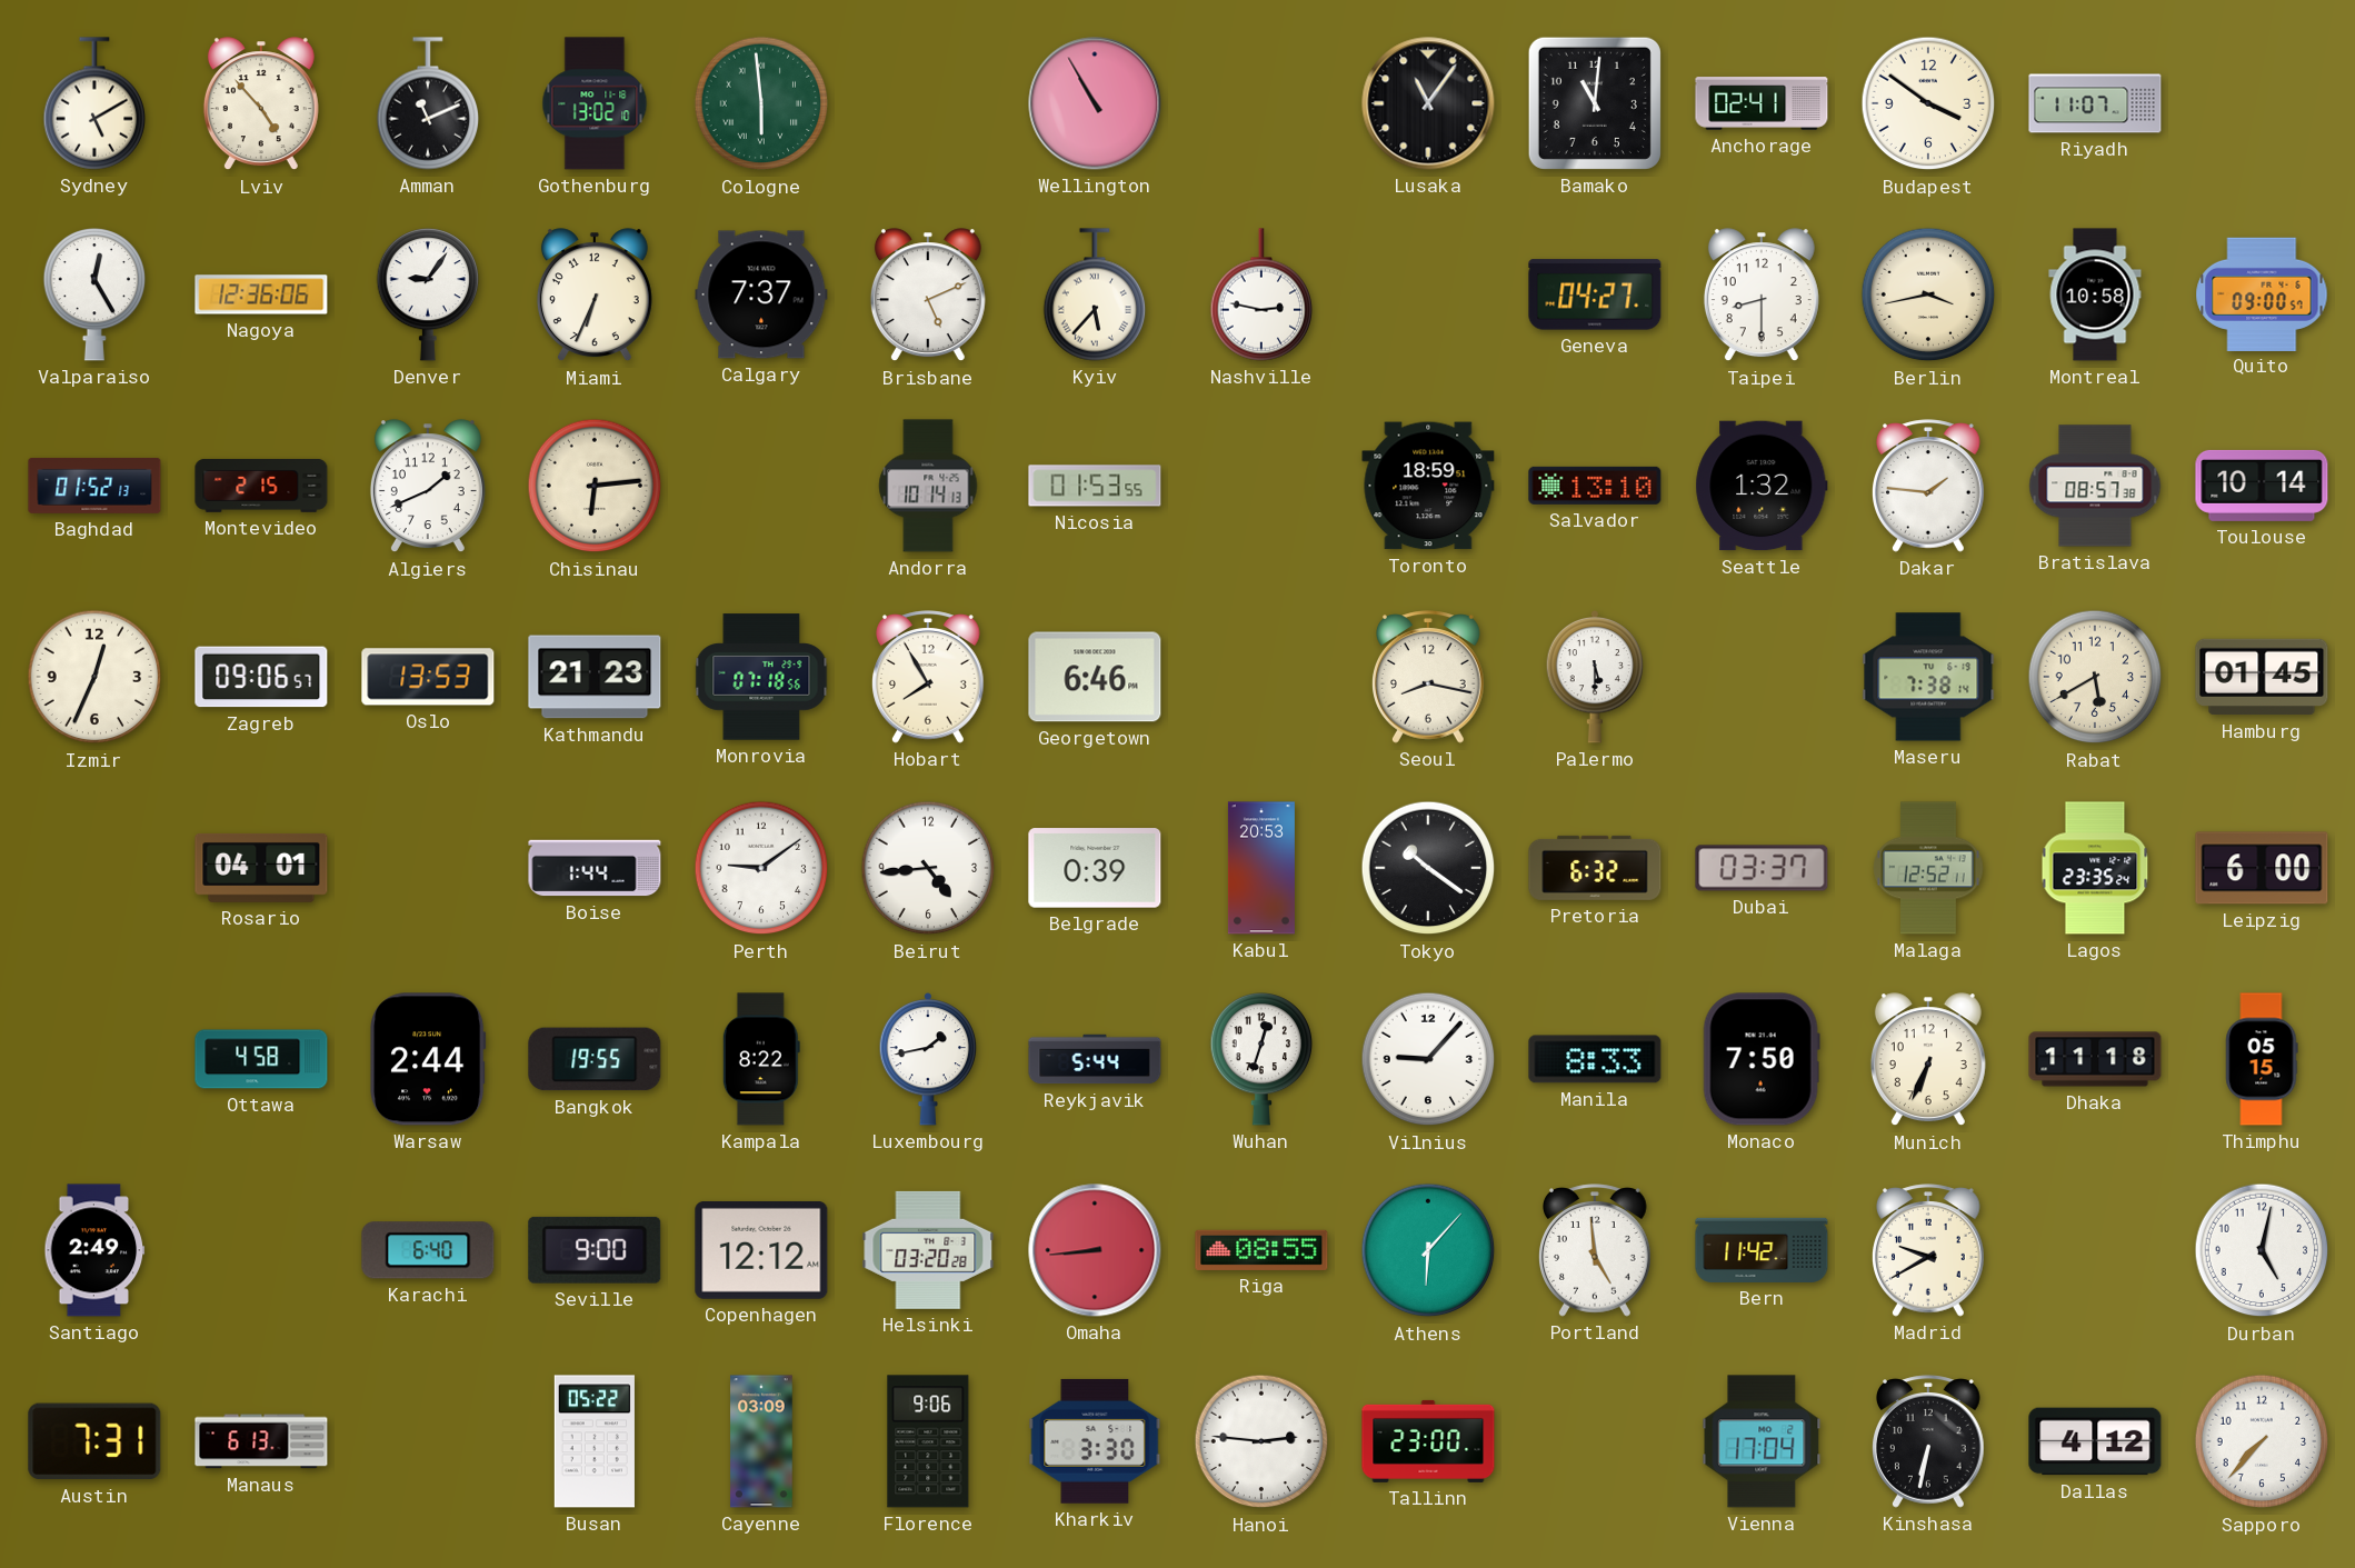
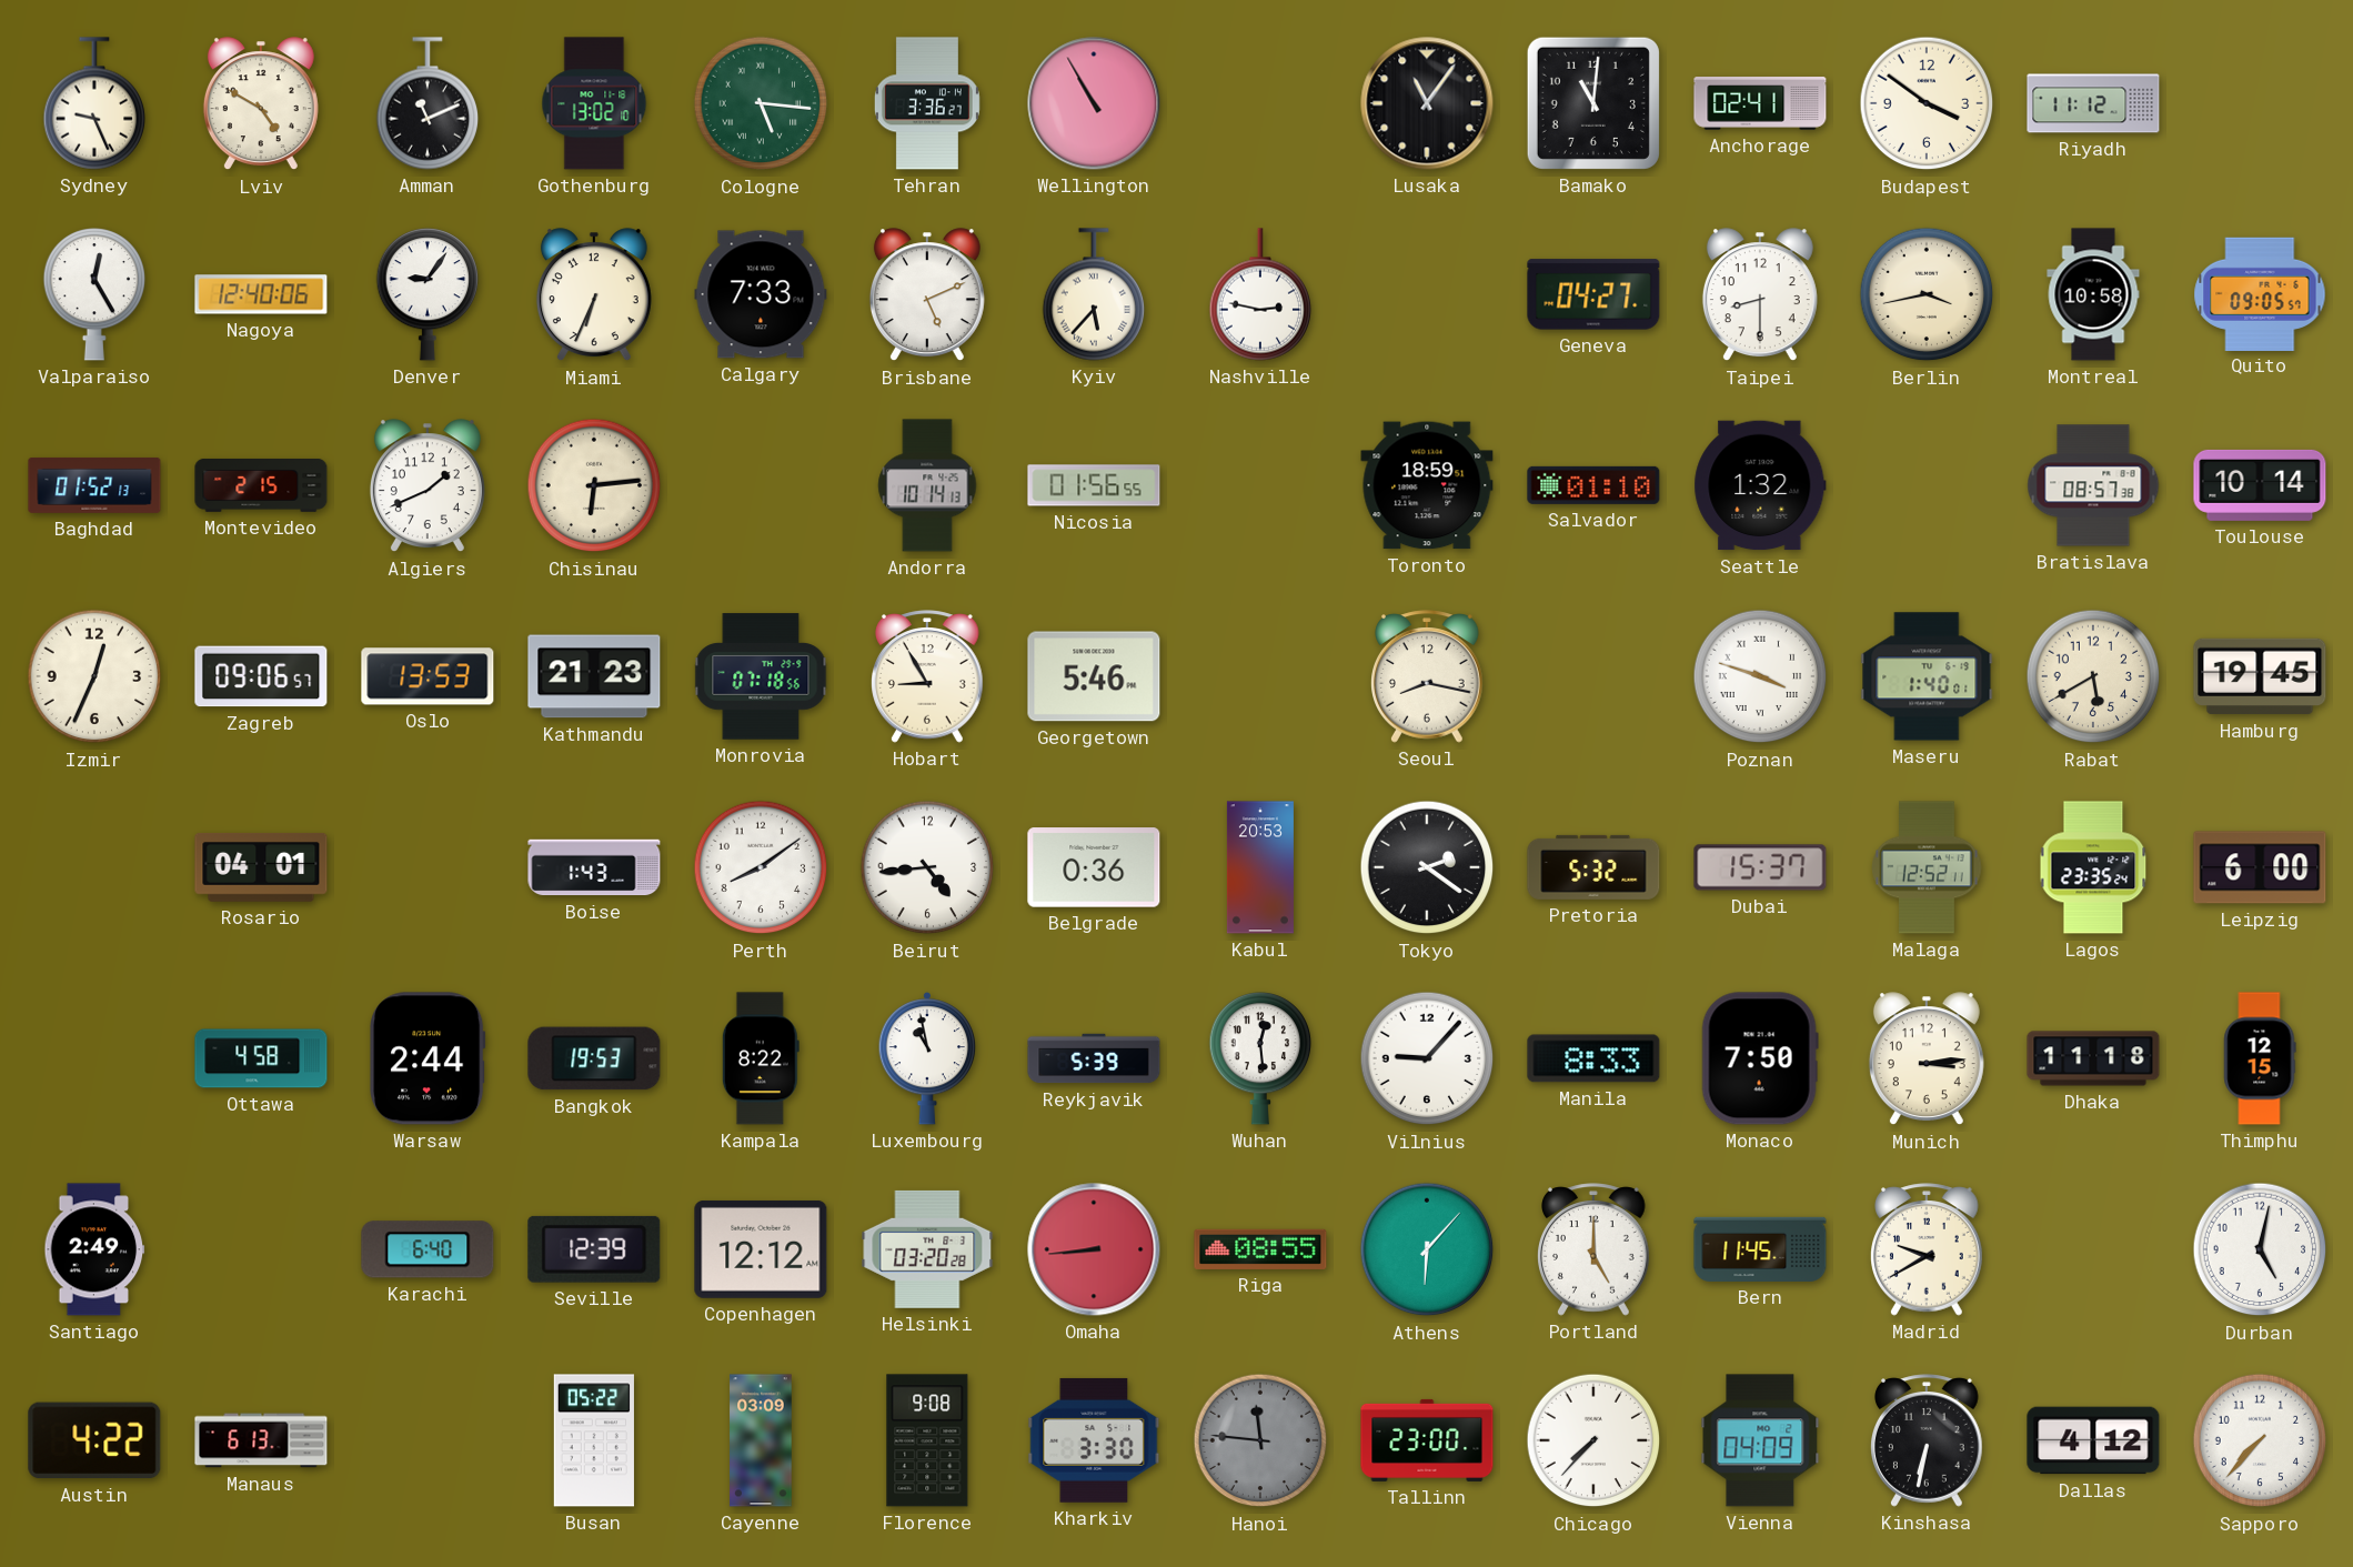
Sydney: 5:10 -> 9:26
Lviv: 4:53 -> 4:50
Cologne: 5:59 -> 5:16
Tehran: none -> 3:36
Riyadh: 11:07 -> 11:12
Nagoya: 12:36 -> 12:40
Calgary: 7:37 -> 7:33
Quito: 09:00 -> 09:05
Nicosia: 01:53 -> 01:56
Salvador: 13:10 -> 01:10
Dakar: 1:46 -> none
Hobart: 7:55 -> 8:55
Georgetown: 6:46 -> 5:46
Palermo: 5:30 -> none
Poznan: none -> 3:48
Maseru: 7:38 -> 1:40
Hamburg: 01:45 -> 19:45
Boise: 1:44 -> 1:43
Perth: 9:09 -> 8:09
Belgrade: 0:39 -> 0:36
Tokyo: 10:21 -> 2:21
Pretoria: 6:32 -> 5:32
Dubai: 03:37 -> 15:37
Bangkok: 19:55 -> 19:53
Luxembourg: 1:43 -> 10:58
Reykjavik: 5:44 -> 5:39
Wuhan: 12:33 -> 12:29
Munich: 6:34 -> 3:14
Thimphu: 05:15 -> 12:15
Seville: 9:00 -> 12:39
Portland: 4:59 -> 5:00
Bern: 11:42 -> 11:45
Austin: 7:31 -> 4:22
Florence: 9:06 -> 9:08
Hanoi: 2:46 -> 11:46
Hanoi dial: white -> grey
Chicago: none -> 7:37
Vienna: 17:04 -> 04:09
